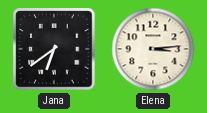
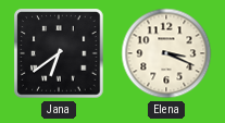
Elena: 3:14 -> 3:19
